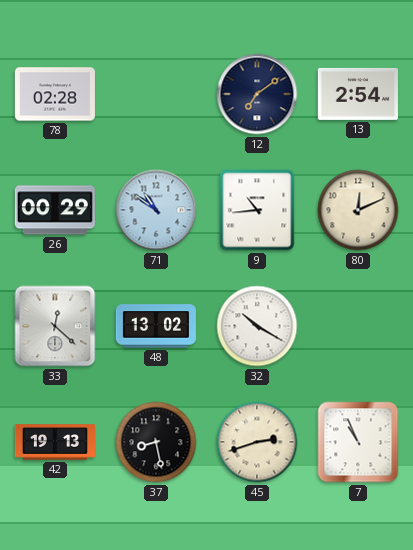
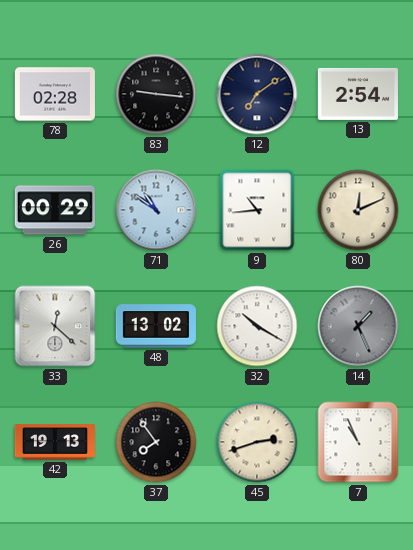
83: none -> 9:16
14: none -> 1:26
37: 8:28 -> 7:54
